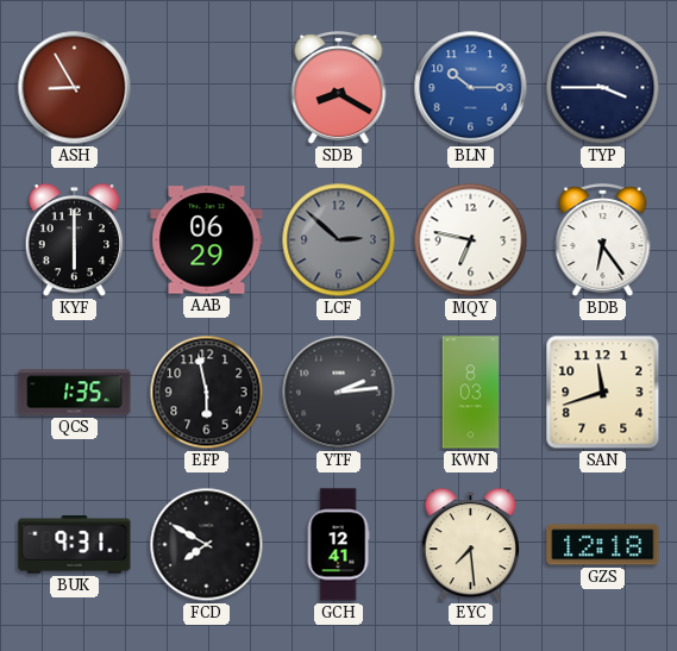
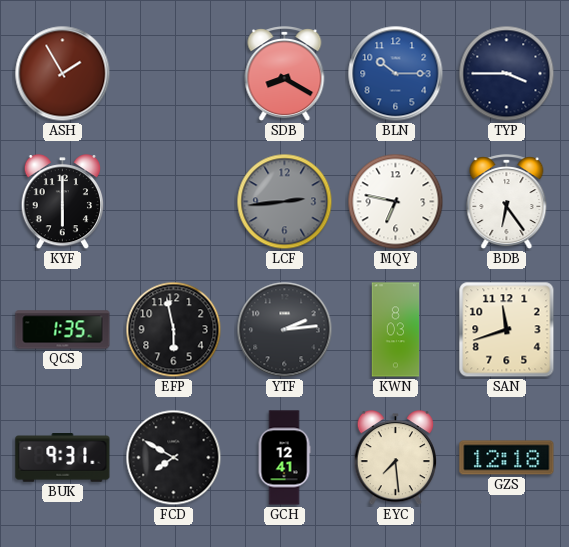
ASH: 8:55 -> 1:55
AAB: 06:29 -> none
LCF: 2:52 -> 2:44
